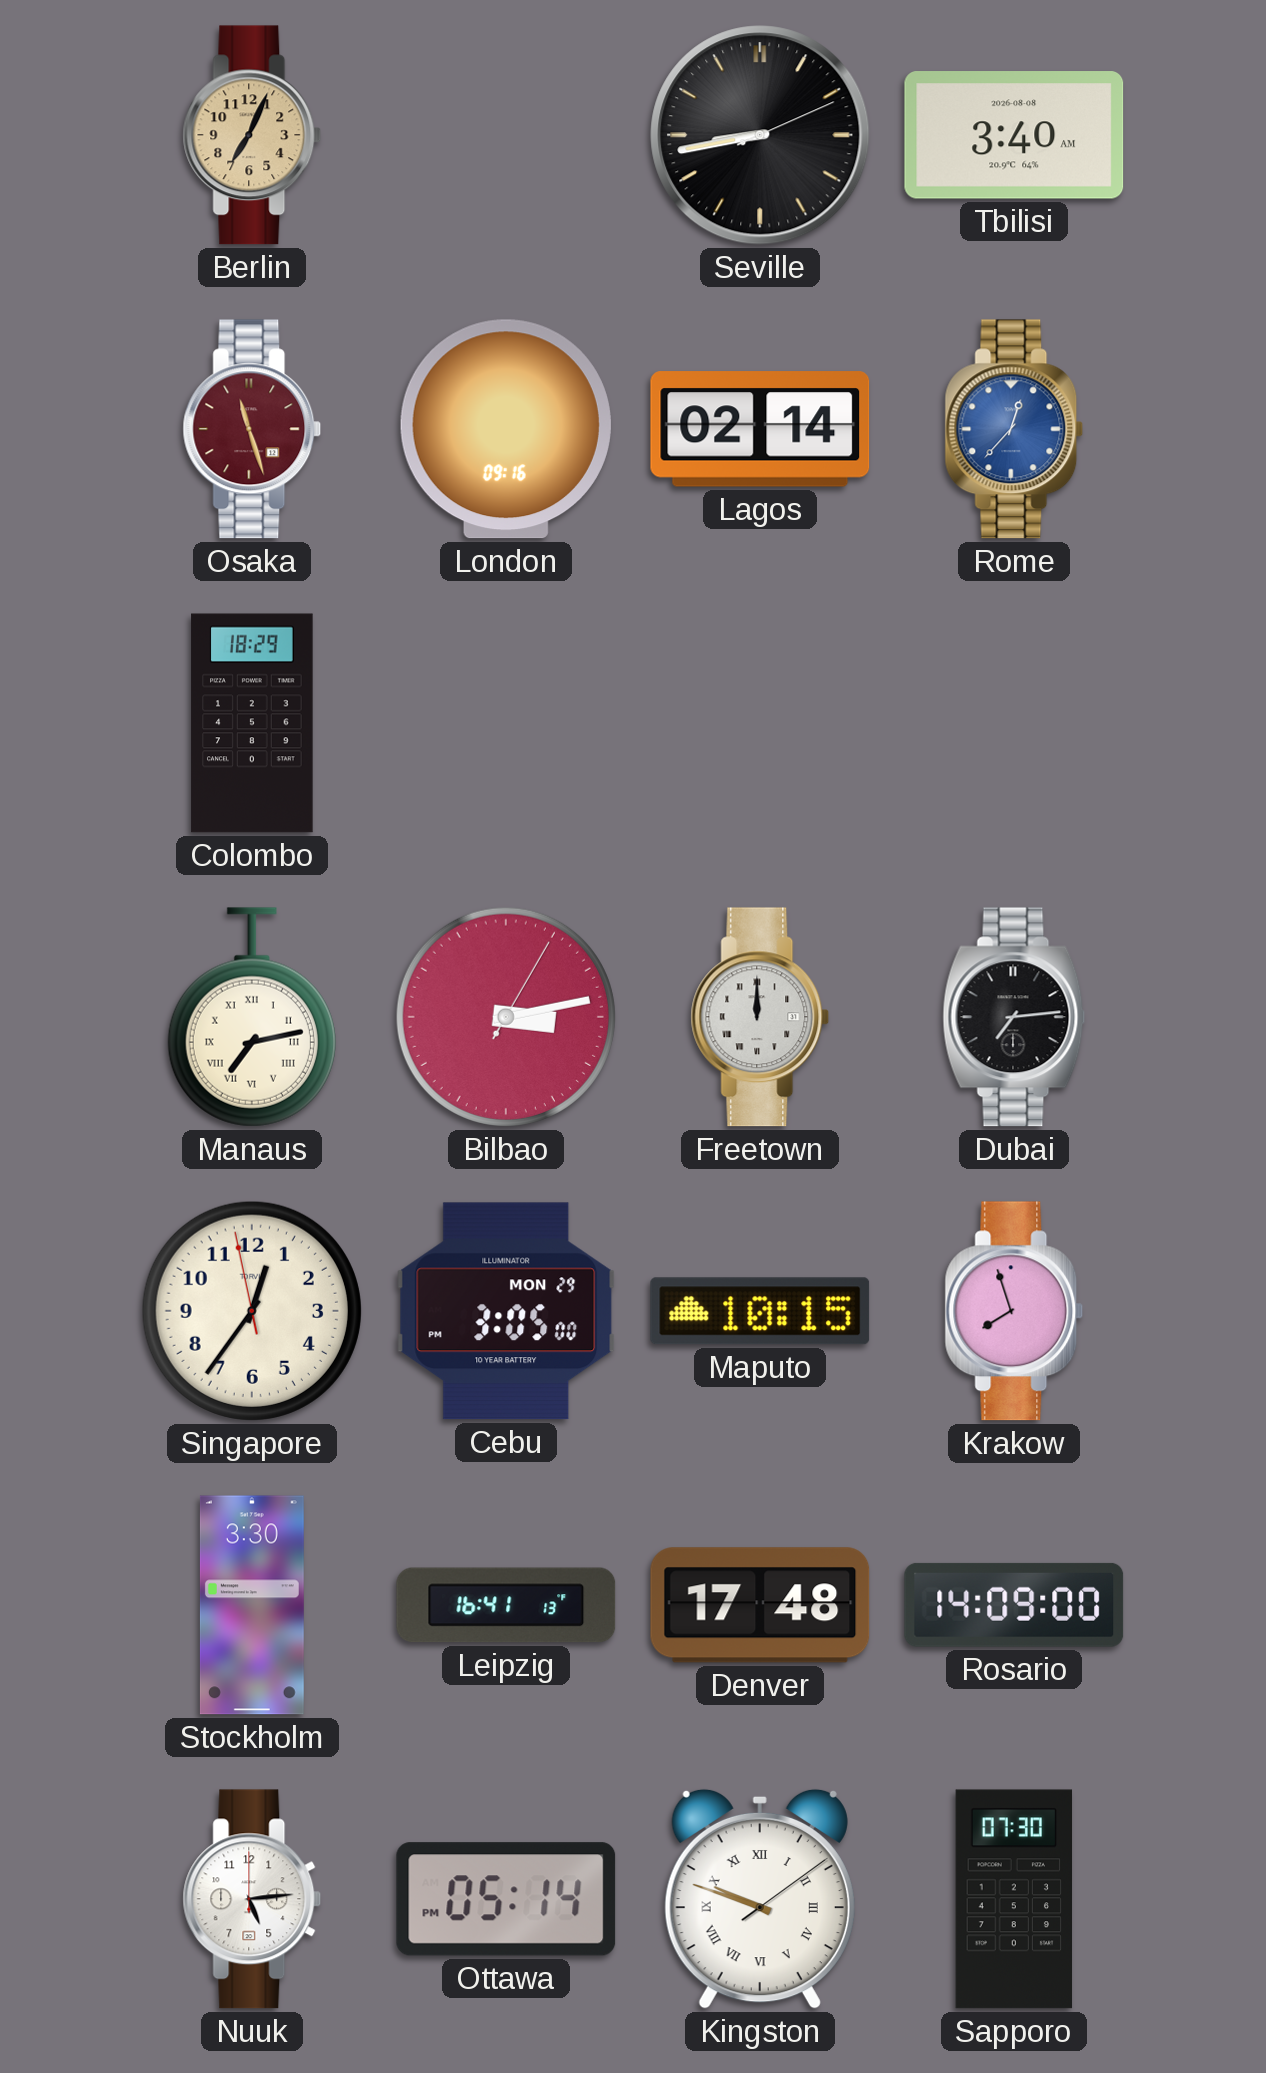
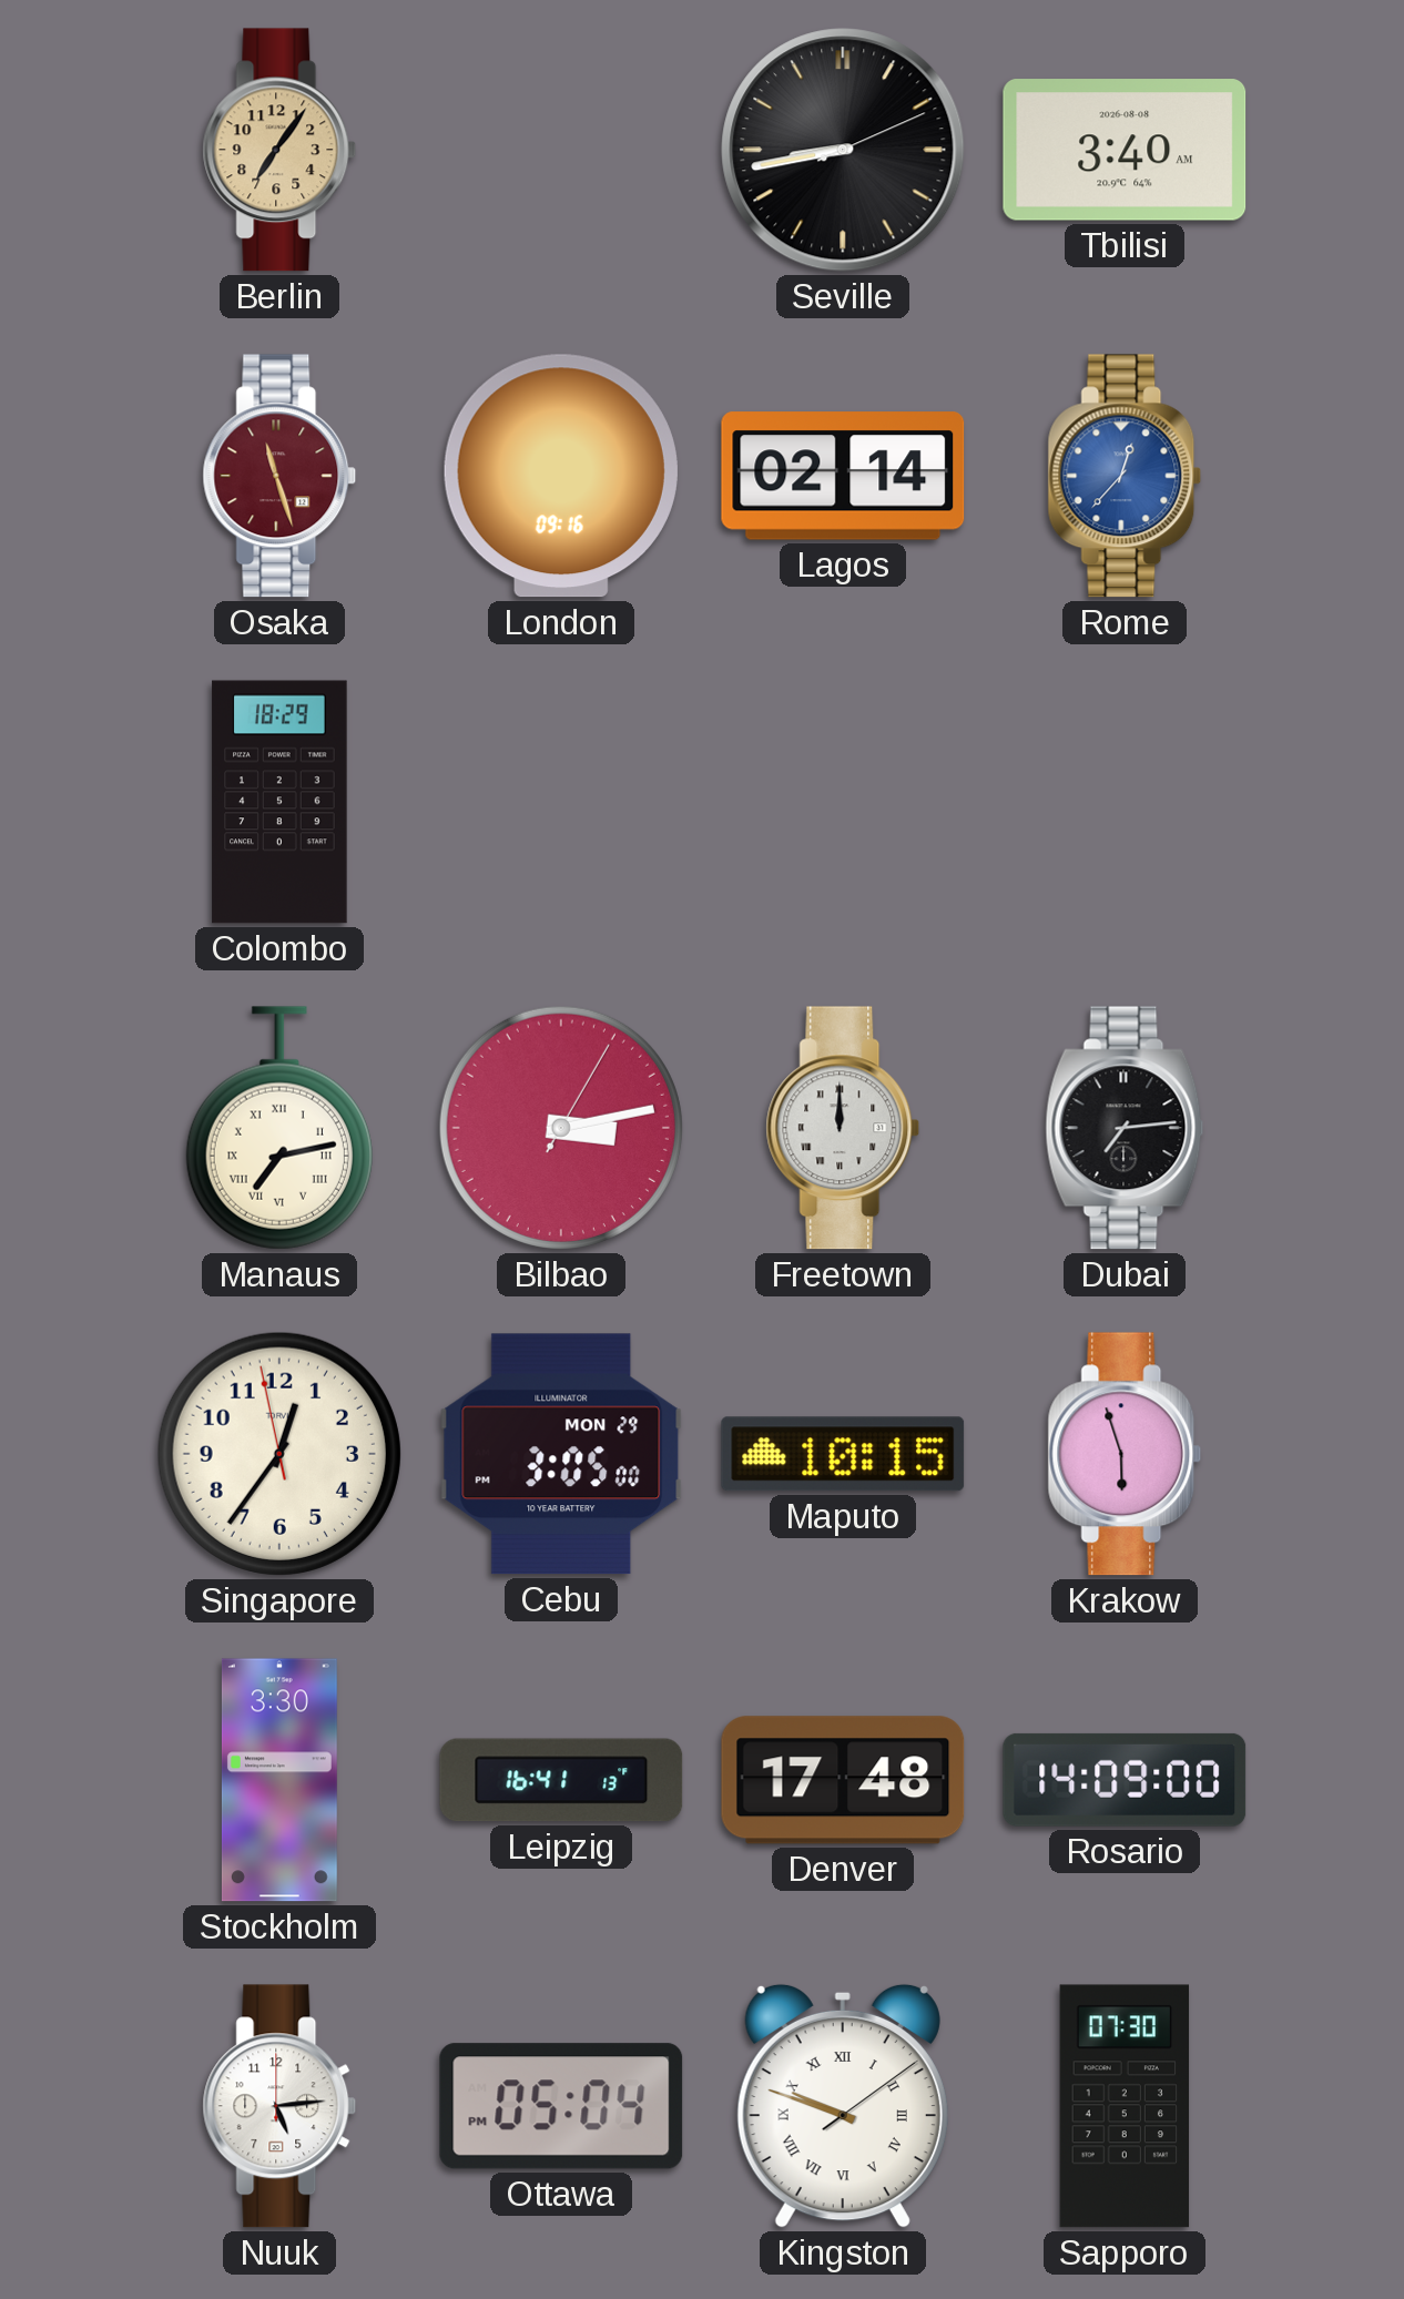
Berlin: 7:04 -> 7:06
Krakow: 7:57 -> 5:57
Ottawa: 05:14 -> 05:04
